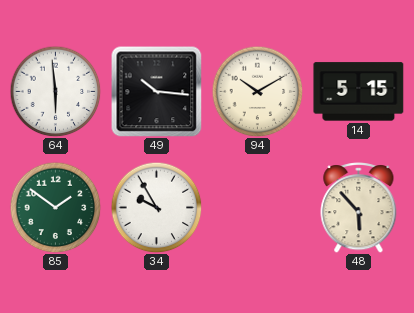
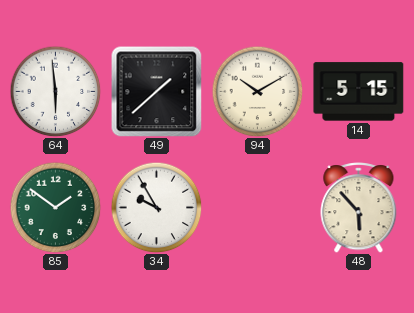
49: 10:16 -> 1:38
